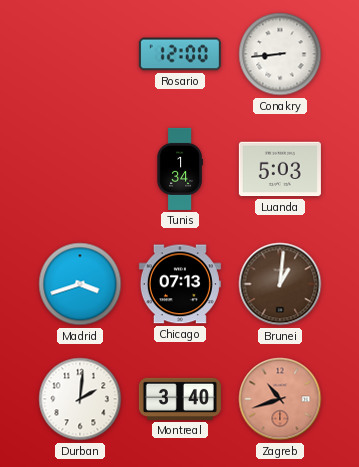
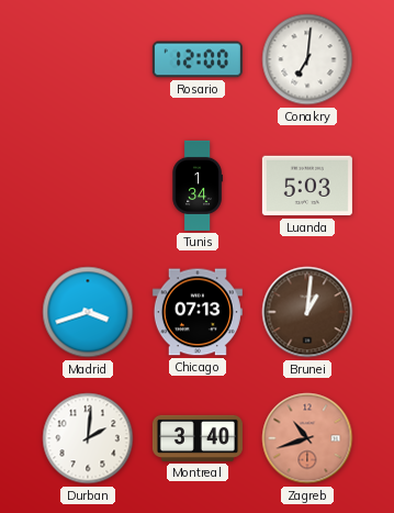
Conakry: 8:44 -> 7:01
